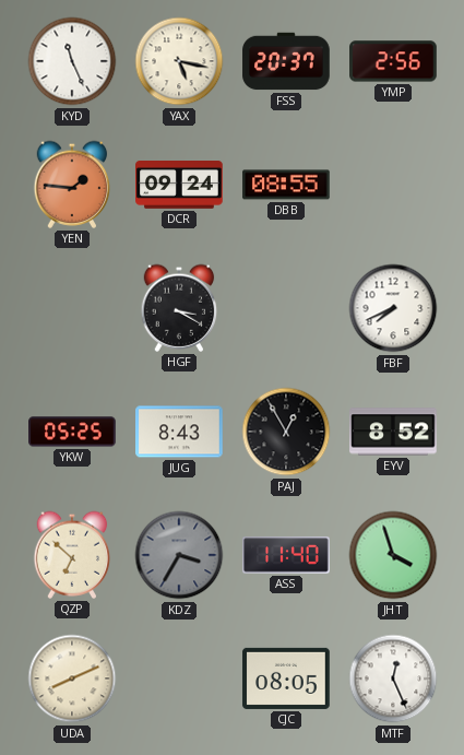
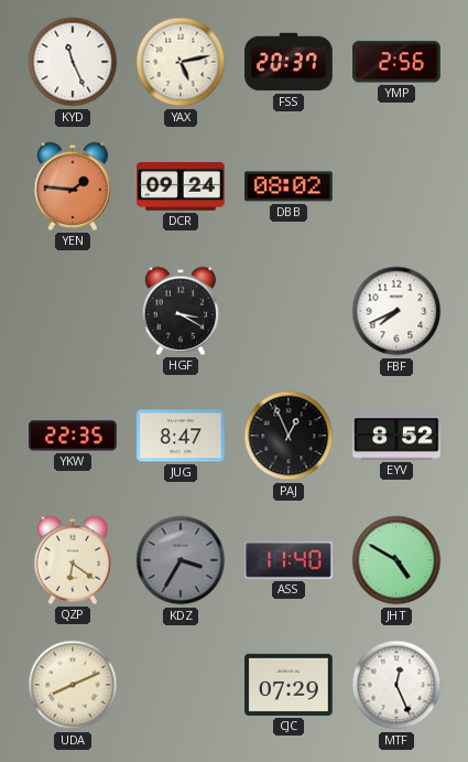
YAX: 5:17 -> 5:13
DBB: 08:55 -> 08:02
YKW: 05:25 -> 22:35
JUG: 8:43 -> 8:47
PAJ: 12:55 -> 12:56
QZP: 6:52 -> 6:21
JHT: 3:57 -> 4:50
CJC: 08:05 -> 07:29
